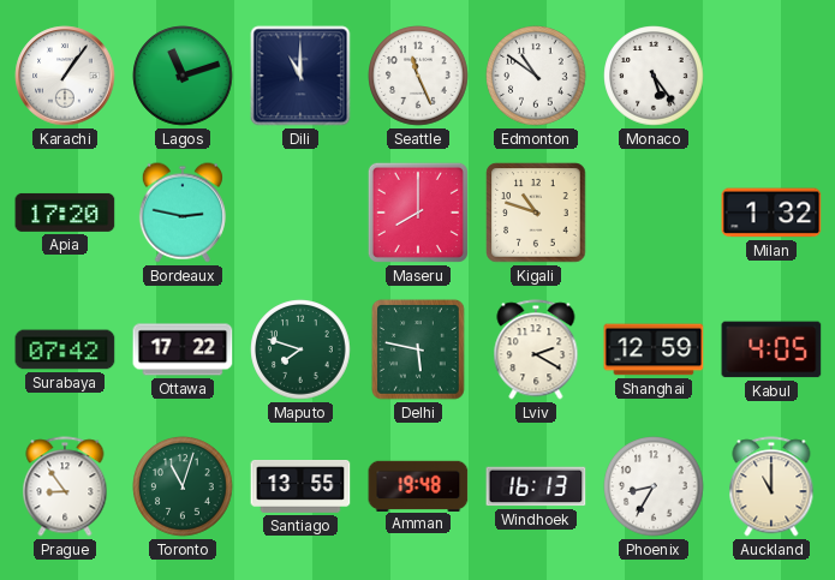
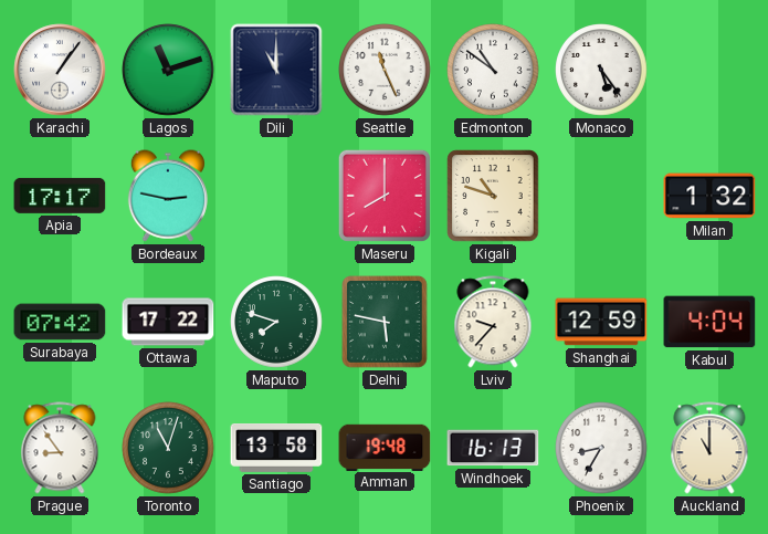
Apia: 17:20 -> 17:17
Lviv: 2:20 -> 9:37
Kabul: 4:05 -> 4:04
Santiago: 13:55 -> 13:58
